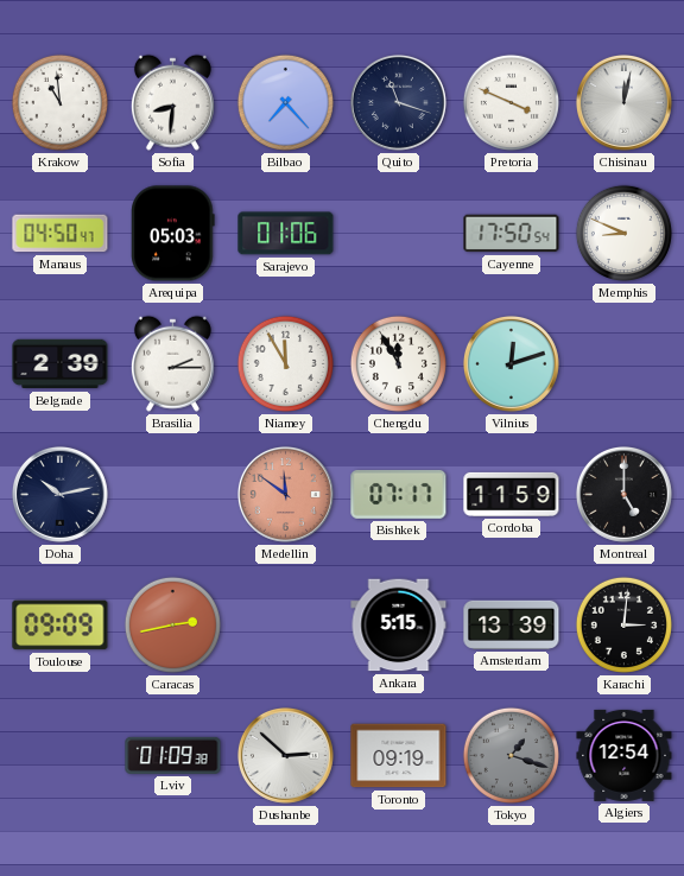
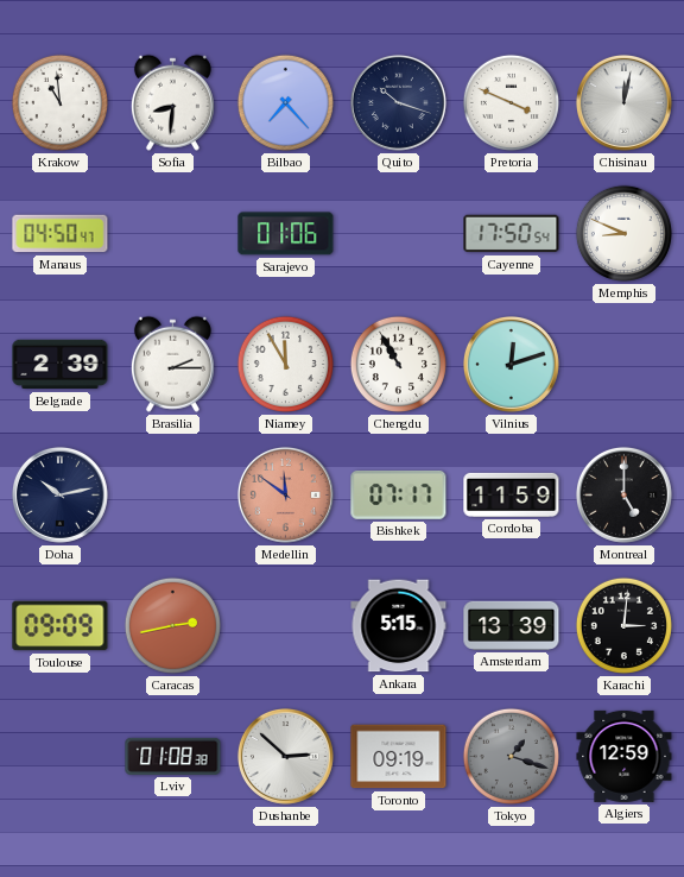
Quito: 11:18 -> 10:18
Arequipa: 05:03 -> none
Chengdu: 11:55 -> 10:55
Lviv: 01:09 -> 01:08
Algiers: 12:54 -> 12:59
